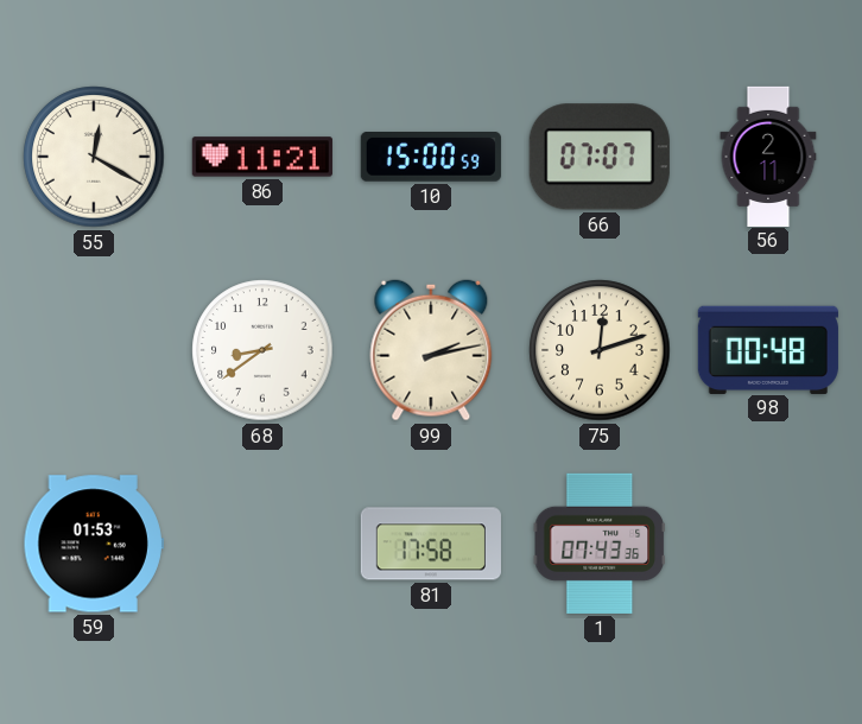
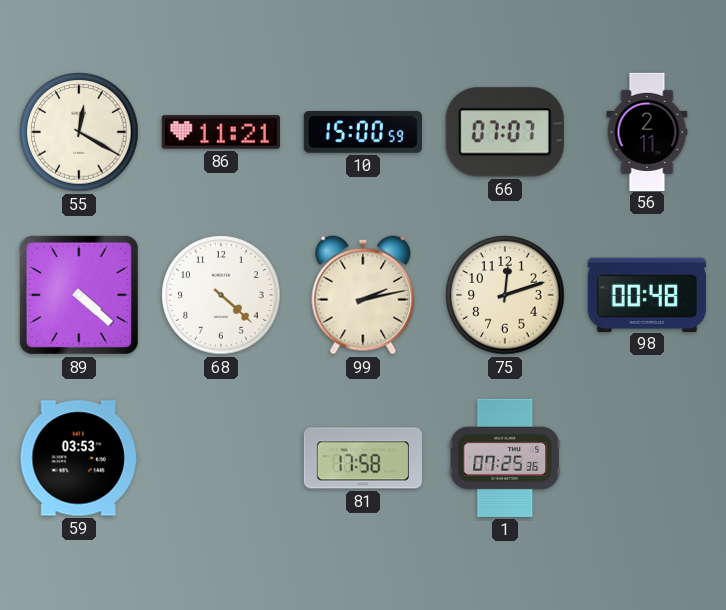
89: none -> 4:22
68: 8:39 -> 4:22
59: 01:53 -> 03:53
1: 07:43 -> 07:25
